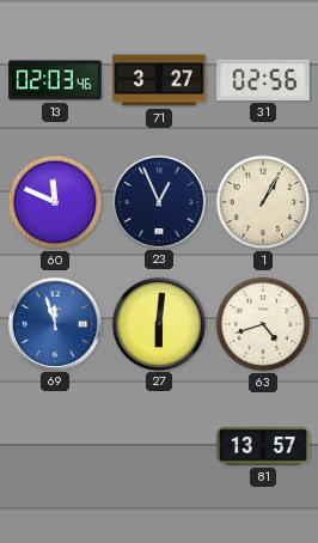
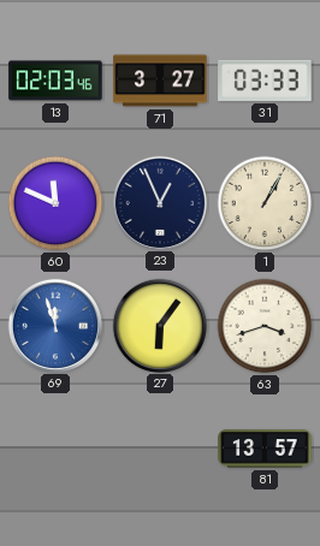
31: 02:56 -> 03:33
27: 6:01 -> 6:06
63: 4:42 -> 3:42
